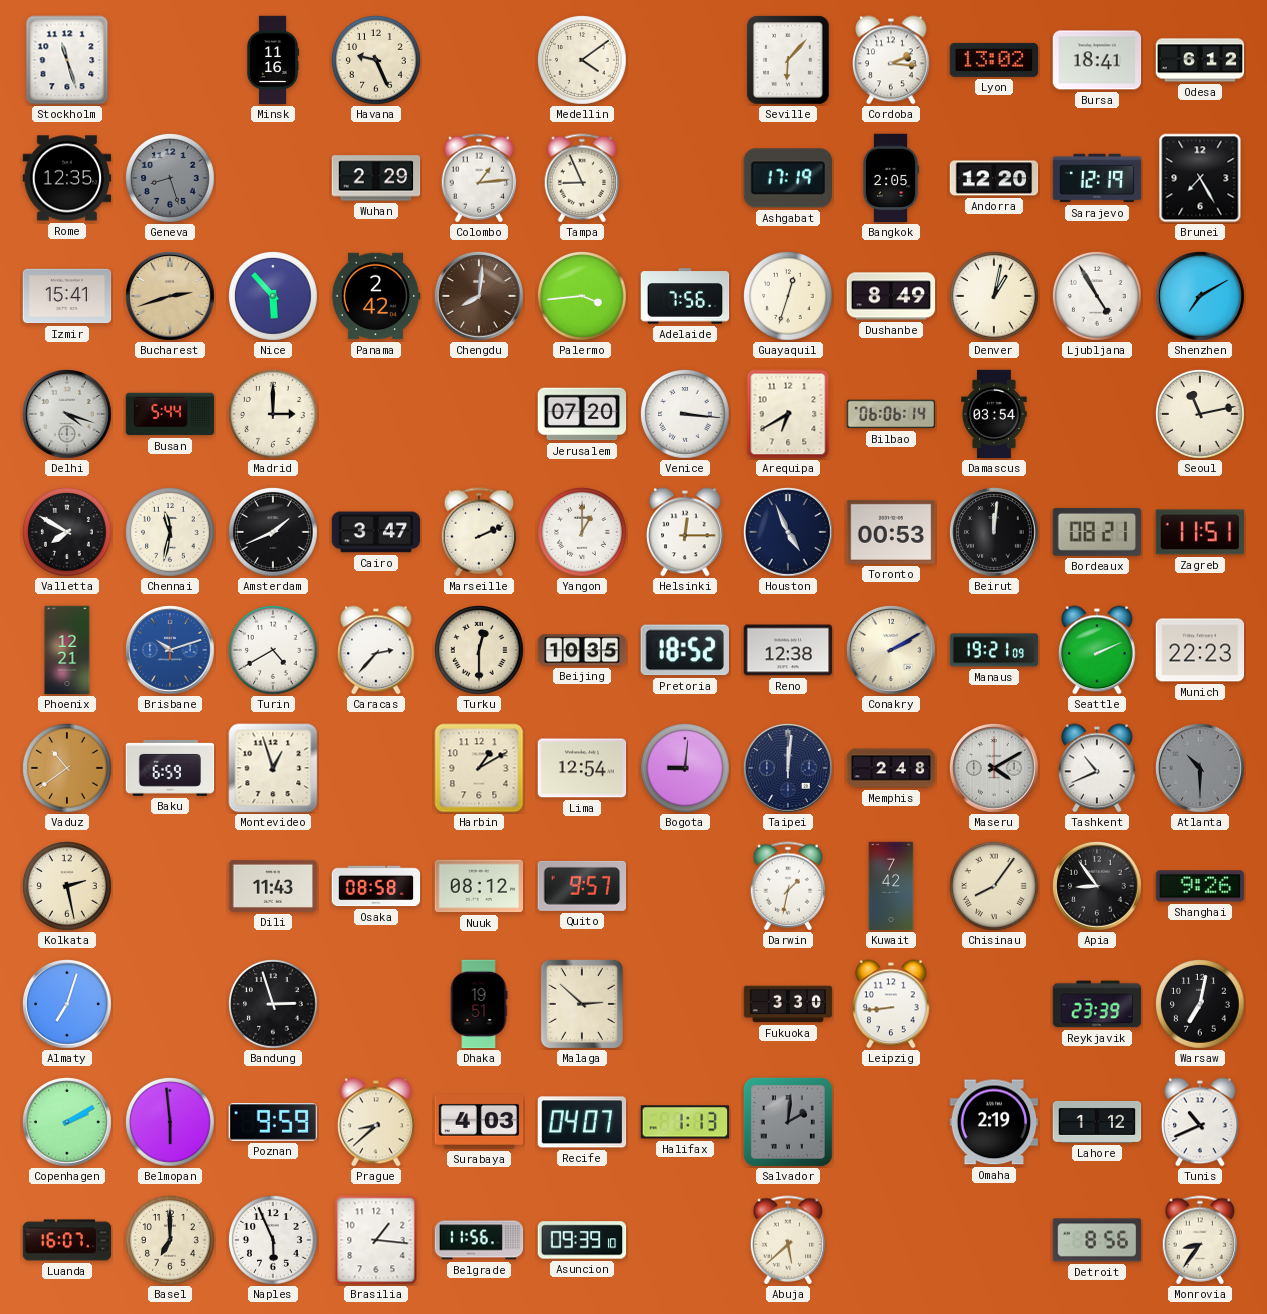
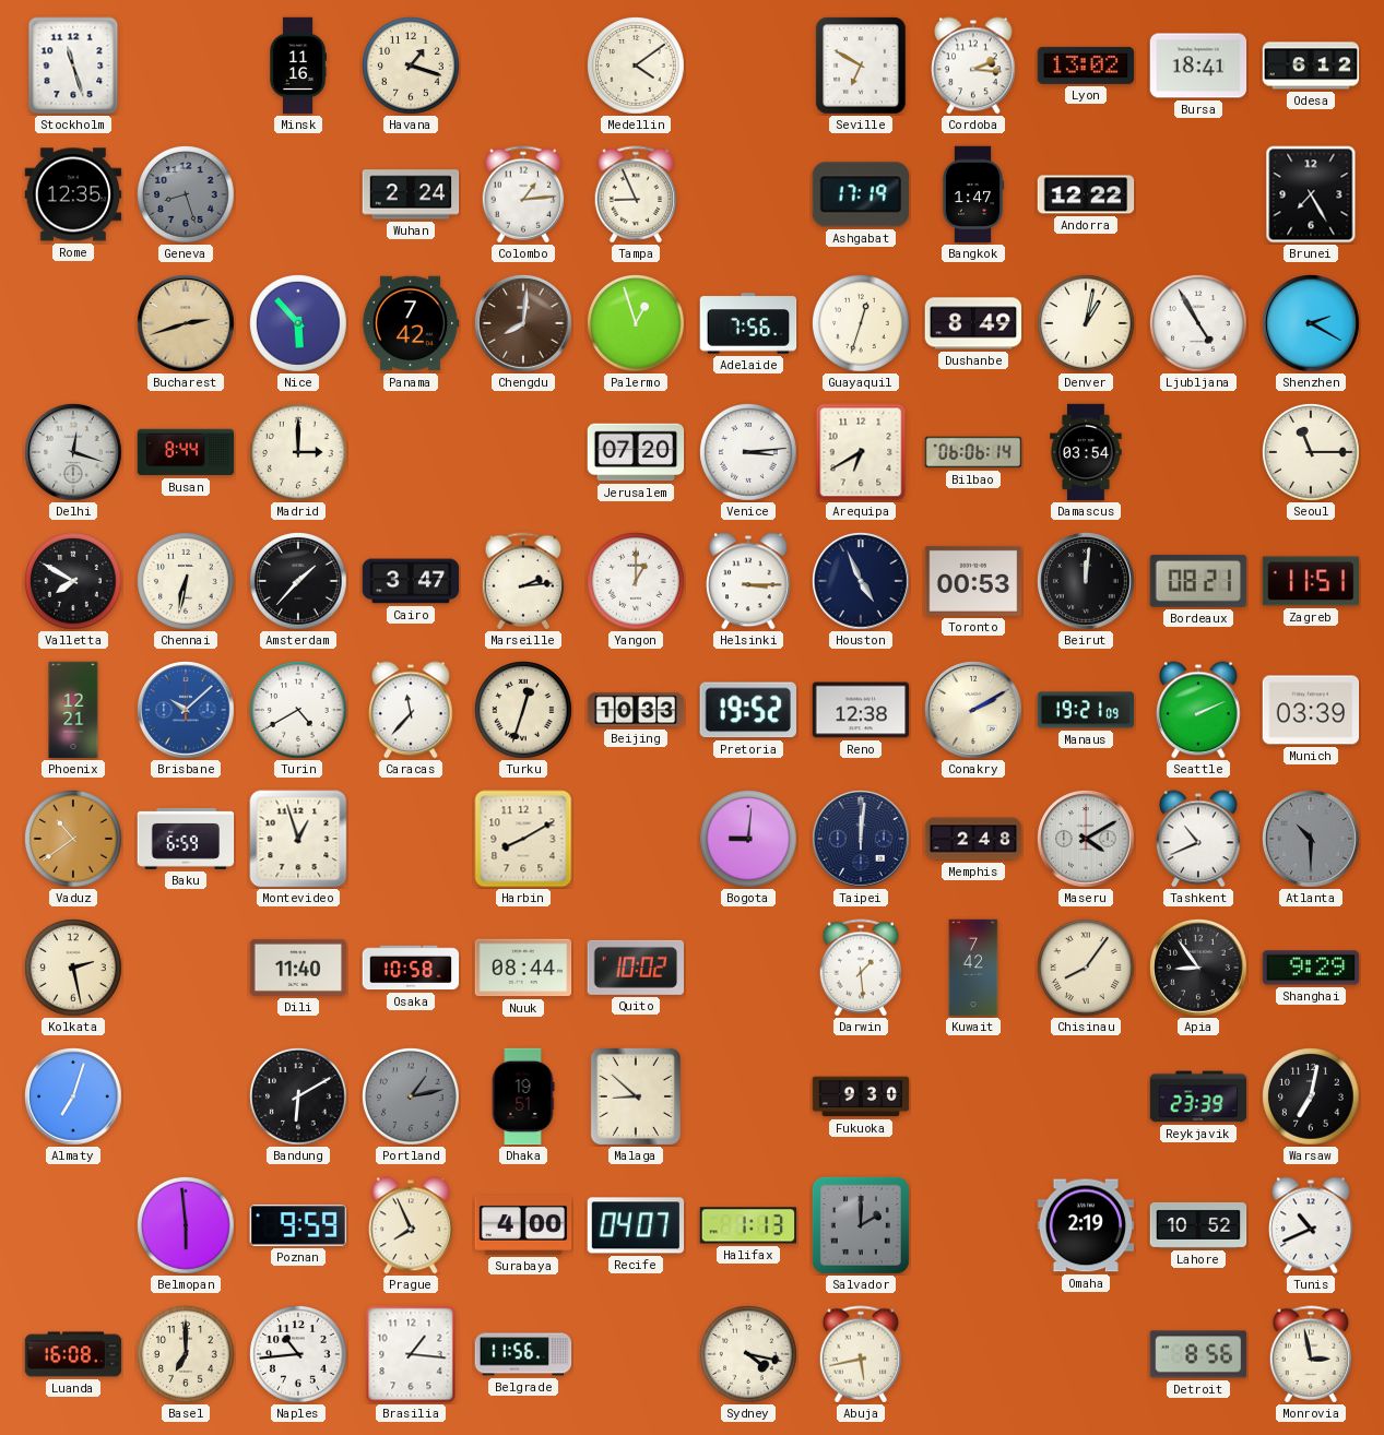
Havana: 9:26 -> 1:18
Seville: 6:07 -> 6:50
Wuhan: 2:29 -> 2:24
Bangkok: 2:05 -> 1:47
Andorra: 12:20 -> 12:22
Sarajevo: 12:19 -> none
Izmir: 15:41 -> none
Panama: 2:42 -> 7:42
Palermo: 3:44 -> 12:57
Shenzhen: 7:10 -> 2:20
Delhi: 4:18 -> 12:18
Busan: 5:44 -> 8:44
Venice: 3:16 -> 3:14
Seoul: 11:13 -> 11:15
Chennai: 11:32 -> 6:32
Amsterdam: 1:41 -> 1:37
Marseille: 2:11 -> 2:14
Helsinki: 12:15 -> 3:15
Brisbane: 10:12 -> 10:08
Caracas: 2:37 -> 11:37
Turku: 12:30 -> 12:33
Beijing: 10:35 -> 10:33
Pretoria: 18:52 -> 19:52
Munich: 22:23 -> 03:39
Harbin: 1:10 -> 8:10
Lima: 12:54 -> none
Dili: 11:43 -> 11:40
Osaka: 08:58 -> 10:58
Nuuk: 08:12 -> 08:44
Quito: 9:57 -> 10:02
Darwin: 1:32 -> 1:29
Shanghai: 9:26 -> 9:29
Bandung: 2:57 -> 6:10
Portland: none -> 1:13
Malaga: 2:52 -> 8:52
Fukuoka: 3:30 -> 9:30
Leipzig: 8:44 -> none
Copenhagen: 2:10 -> none
Prague: 8:38 -> 7:56
Surabaya: 4:03 -> 4:00
Salvador: 2:01 -> 2:00
Lahore: 1:12 -> 10:52
Luanda: 16:07 -> 16:08
Naples: 5:56 -> 10:44
Asuncion: 09:39 -> none
Sydney: none -> 4:17
Abuja: 5:38 -> 5:43
Monrovia: 8:36 -> 2:58
